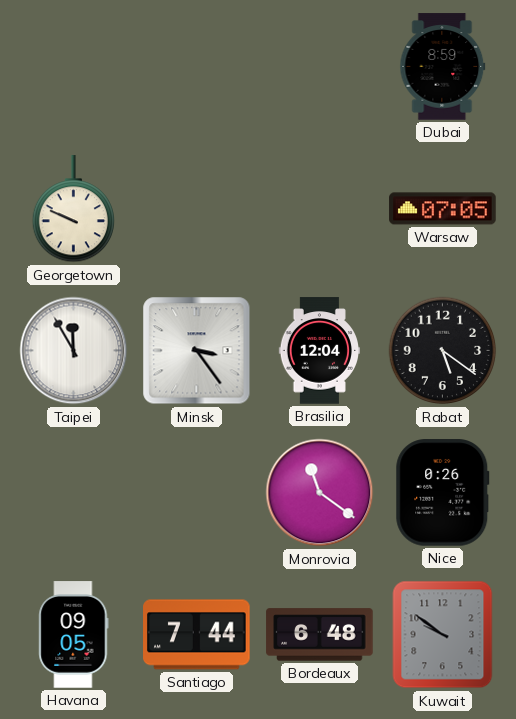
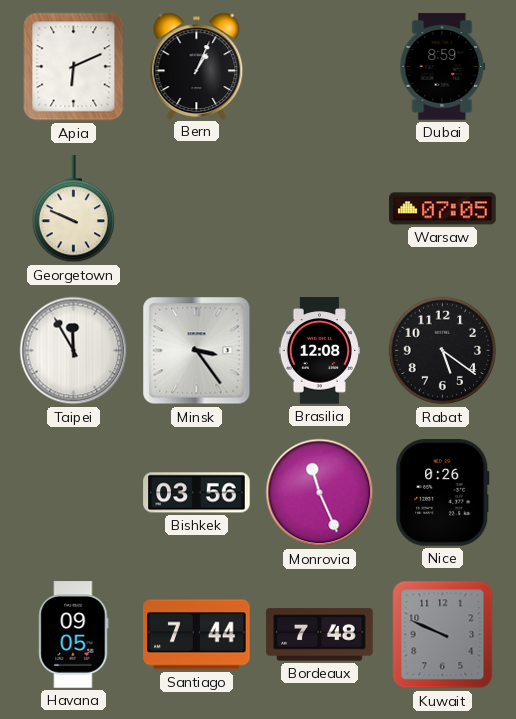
Apia: none -> 6:11
Bern: none -> 1:04
Brasilia: 12:04 -> 12:08
Bishkek: none -> 03:56
Monrovia: 11:21 -> 11:26
Bordeaux: 6:48 -> 7:48
Kuwait: 9:51 -> 9:49
